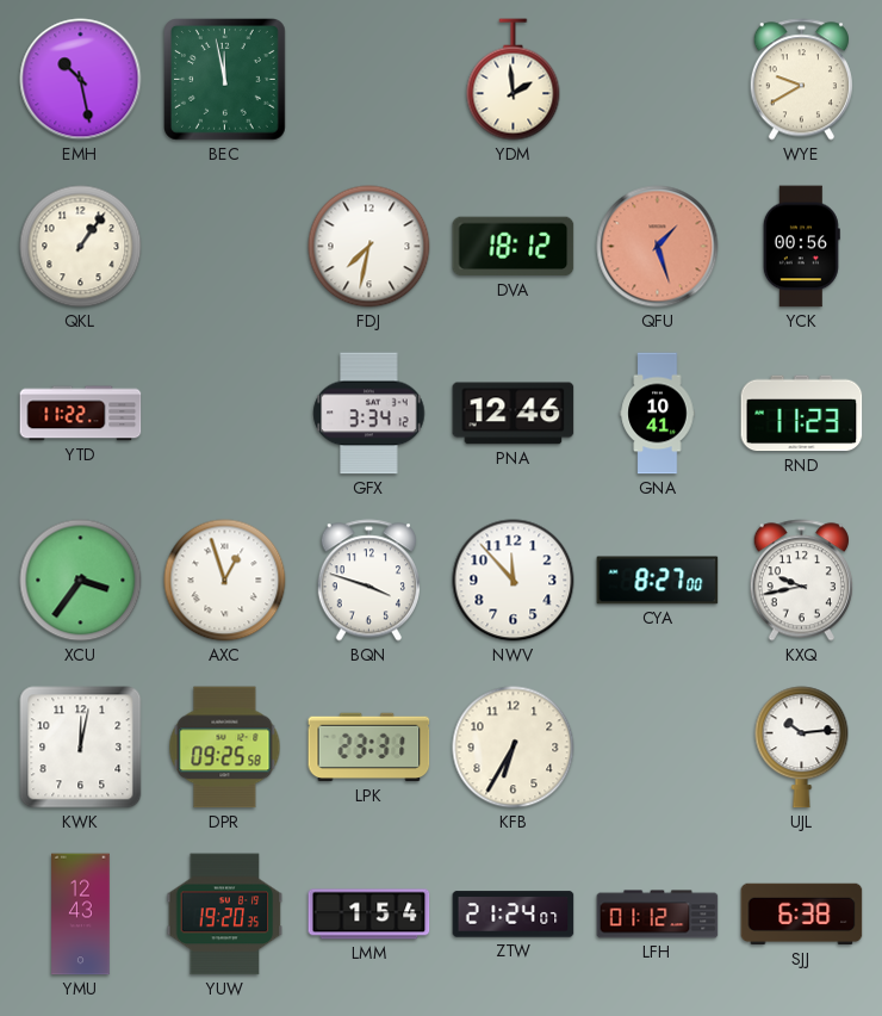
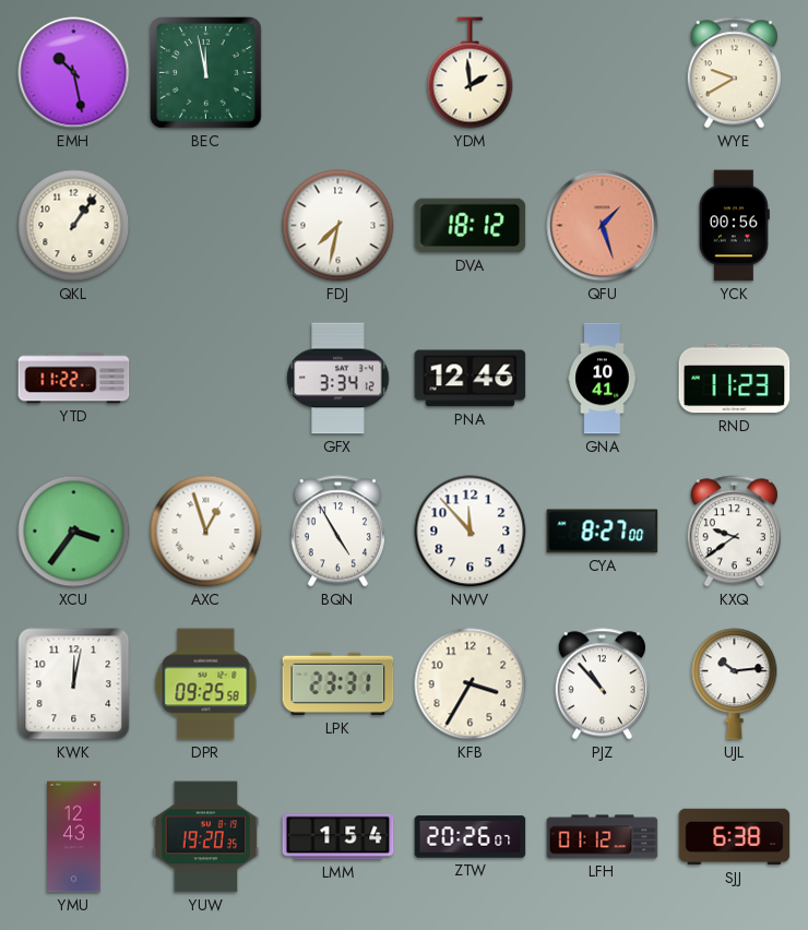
BQN: 3:48 -> 4:55
KXQ: 9:43 -> 9:39
KFB: 6:35 -> 3:35
PJZ: none -> 10:53
ZTW: 21:24 -> 20:26
